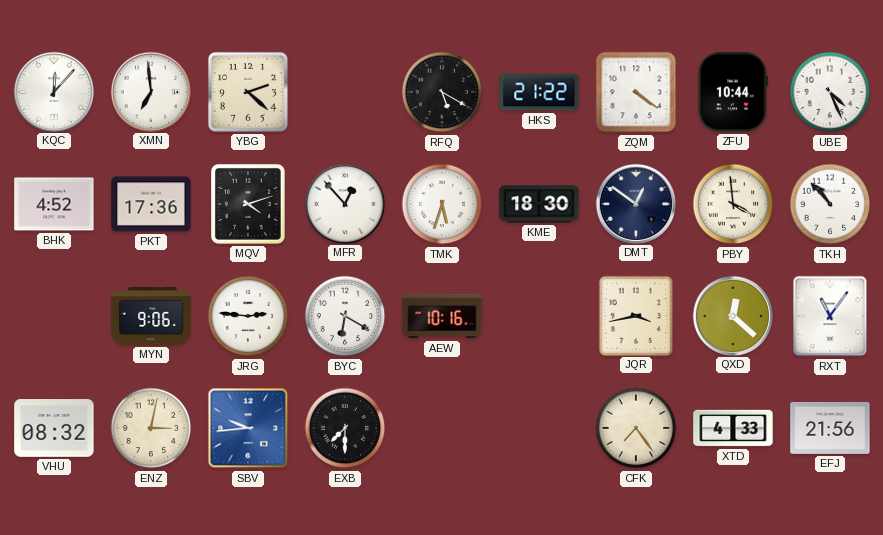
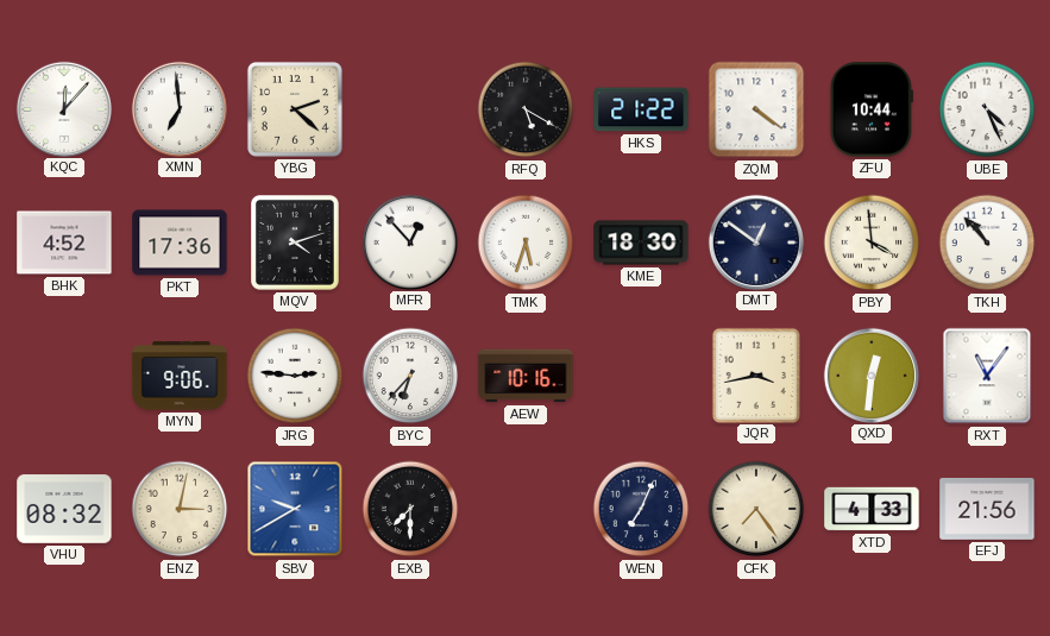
BYC: 6:20 -> 6:37
QXD: 12:22 -> 12:31
SBV: 9:44 -> 9:40
WEN: none -> 7:04
